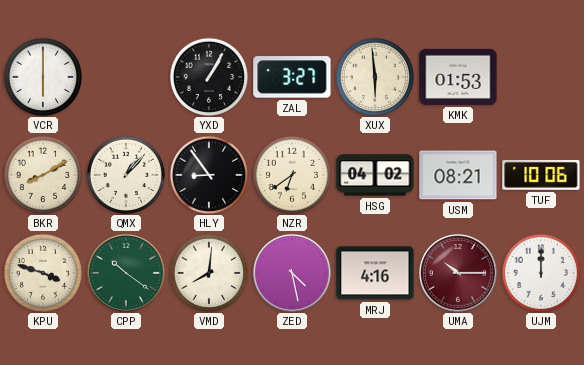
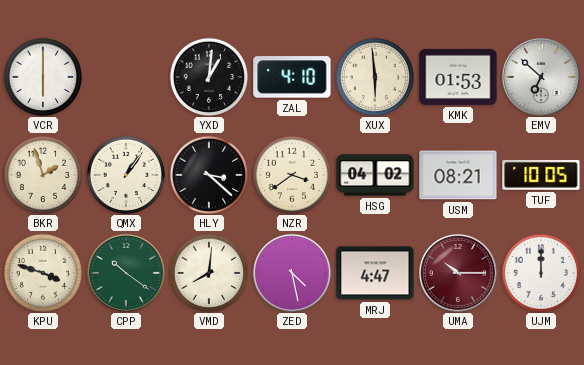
YXD: 1:05 -> 1:01
ZAL: 3:27 -> 4:10
EMV: none -> 6:52
BKR: 8:10 -> 1:57
QMX: 1:07 -> 1:06
HLY: 8:54 -> 3:22
NZR: 6:39 -> 3:39
TUF: 10:06 -> 10:05
MRJ: 4:16 -> 4:47
